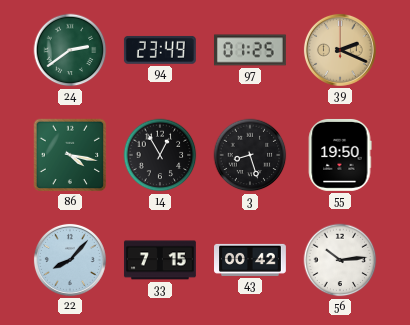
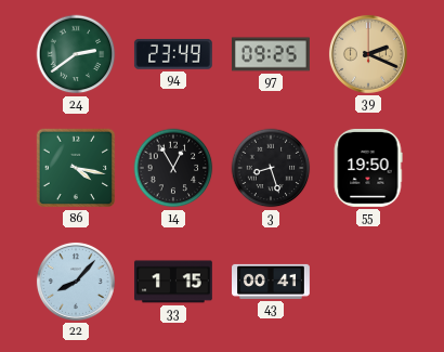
97: 01:25 -> 09:25
33: 7:15 -> 1:15
43: 00:42 -> 00:41
56: 10:14 -> none
